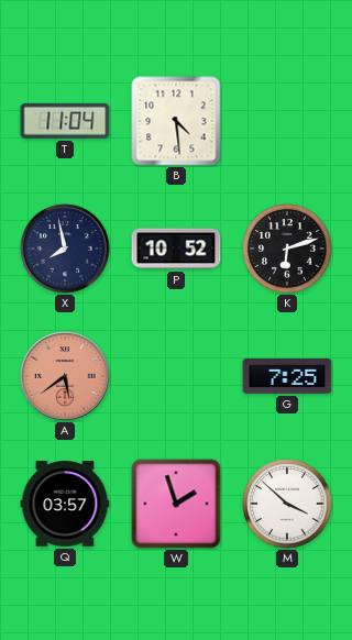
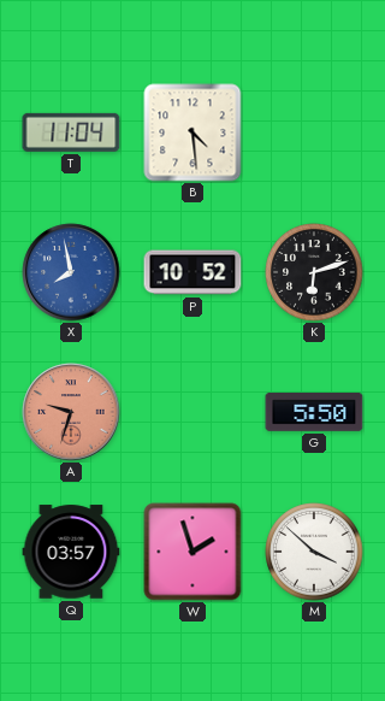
X dial: navy -> blue
A: 5:39 -> 9:33
G: 7:25 -> 5:50
